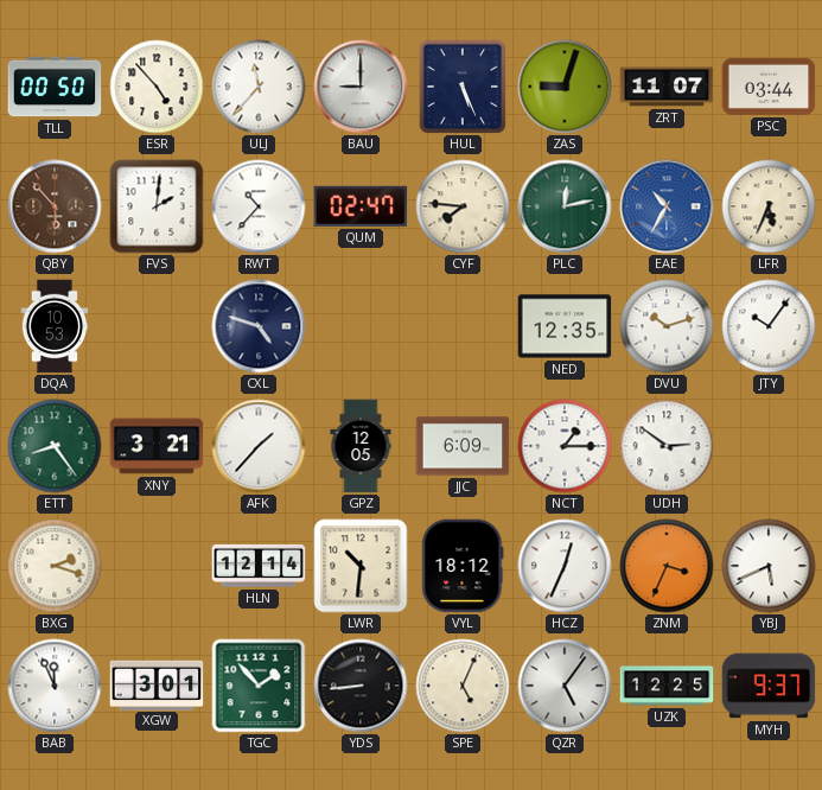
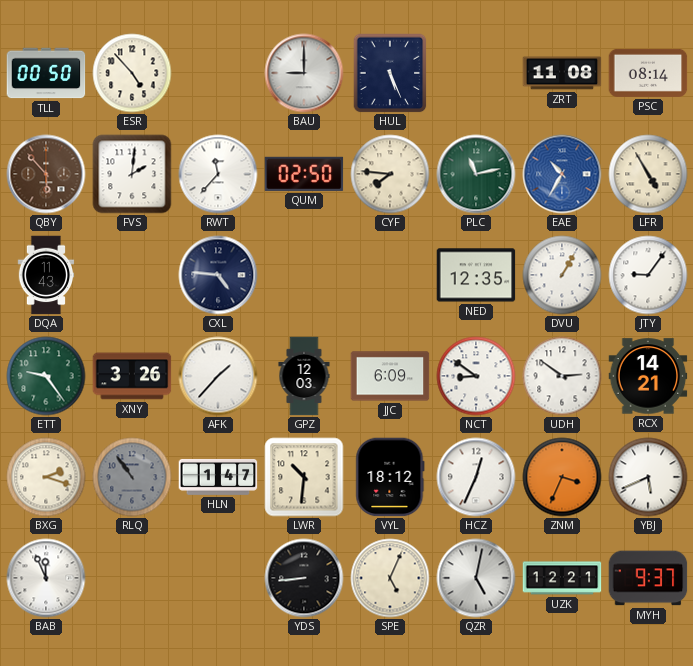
ULJ: 11:37 -> none
ZAS: 9:03 -> none
ZRT: 11:07 -> 11:08
PSC: 03:44 -> 08:14
RWT: 10:37 -> 11:37
QUM: 02:47 -> 02:50
PLC: 12:13 -> 11:13
LFR: 5:34 -> 4:55
DQA: 10:53 -> 11:43
CXL: 4:48 -> 4:46
DVU: 10:12 -> 1:05
JTY: 10:06 -> 9:06
ETT: 8:24 -> 9:24
XNY: 3:21 -> 3:26
GPZ: 12:05 -> 12:03
NCT: 1:15 -> 8:51
RCX: none -> 14:21
RLQ: none -> 10:54
HLN: 12:14 -> 1:47
XGW: 3:01 -> none
TGC: 1:53 -> none
QZR: 5:06 -> 5:02
UZK: 12:25 -> 12:21
